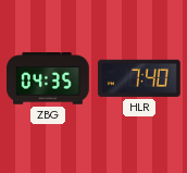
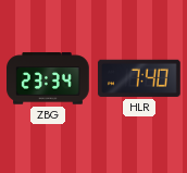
ZBG: 04:35 -> 23:34
